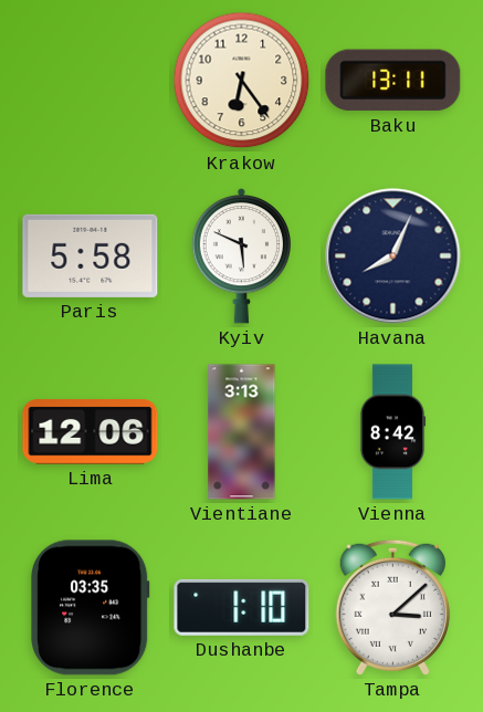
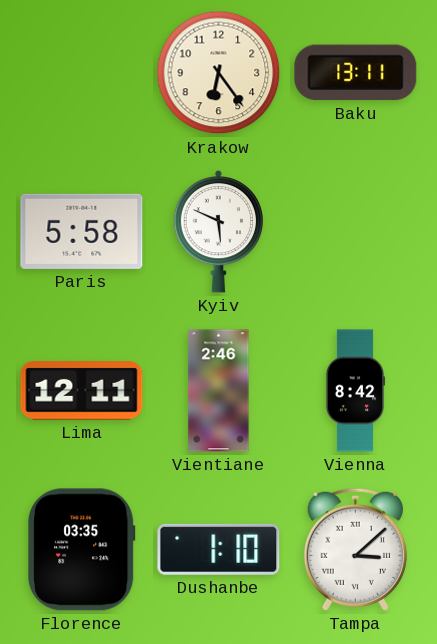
Havana: 8:04 -> none
Lima: 12:06 -> 12:11
Vientiane: 3:13 -> 2:46
